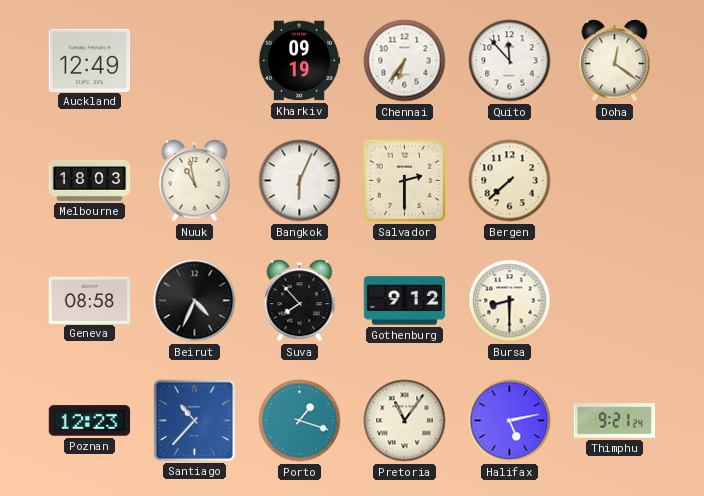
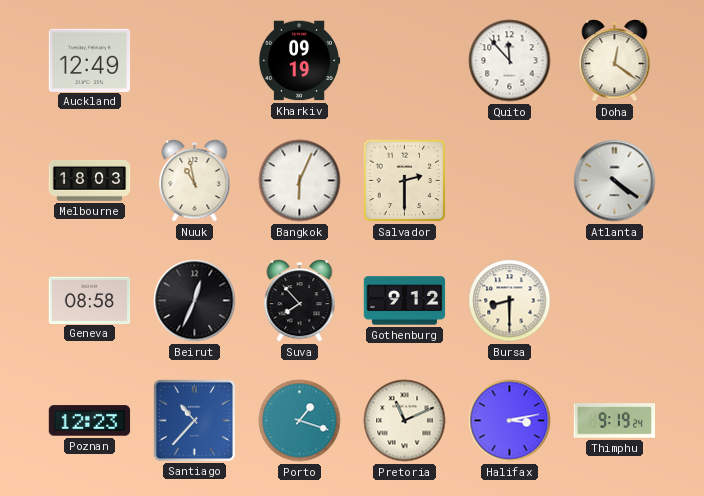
Chennai: 6:36 -> none
Bergen: 7:38 -> none
Atlanta: none -> 4:21
Beirut: 4:34 -> 12:34
Pretoria: 11:06 -> 11:11
Halifax: 5:13 -> 3:13
Thimphu: 9:21 -> 9:19
